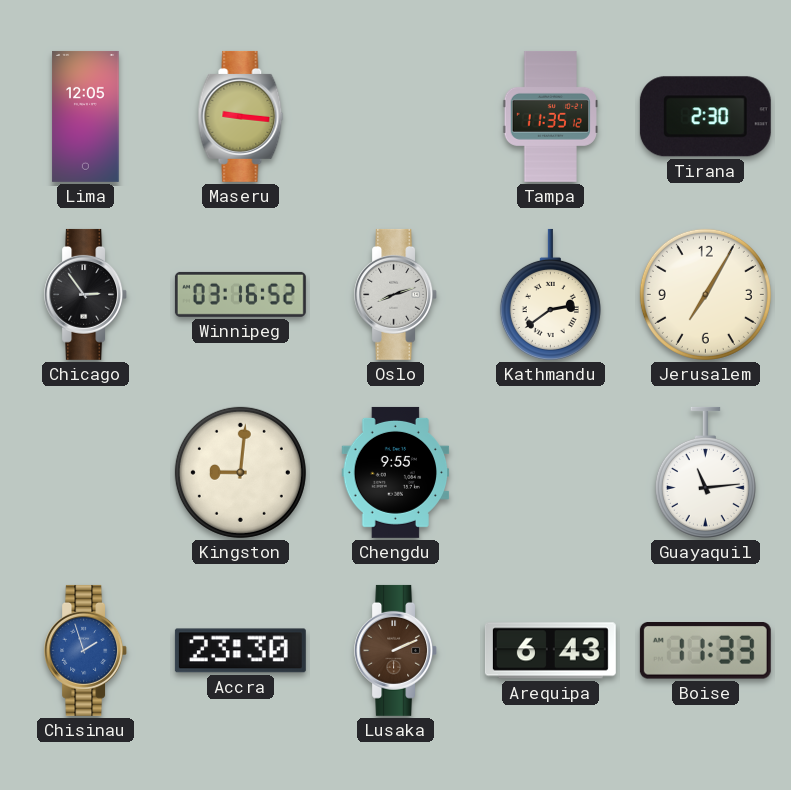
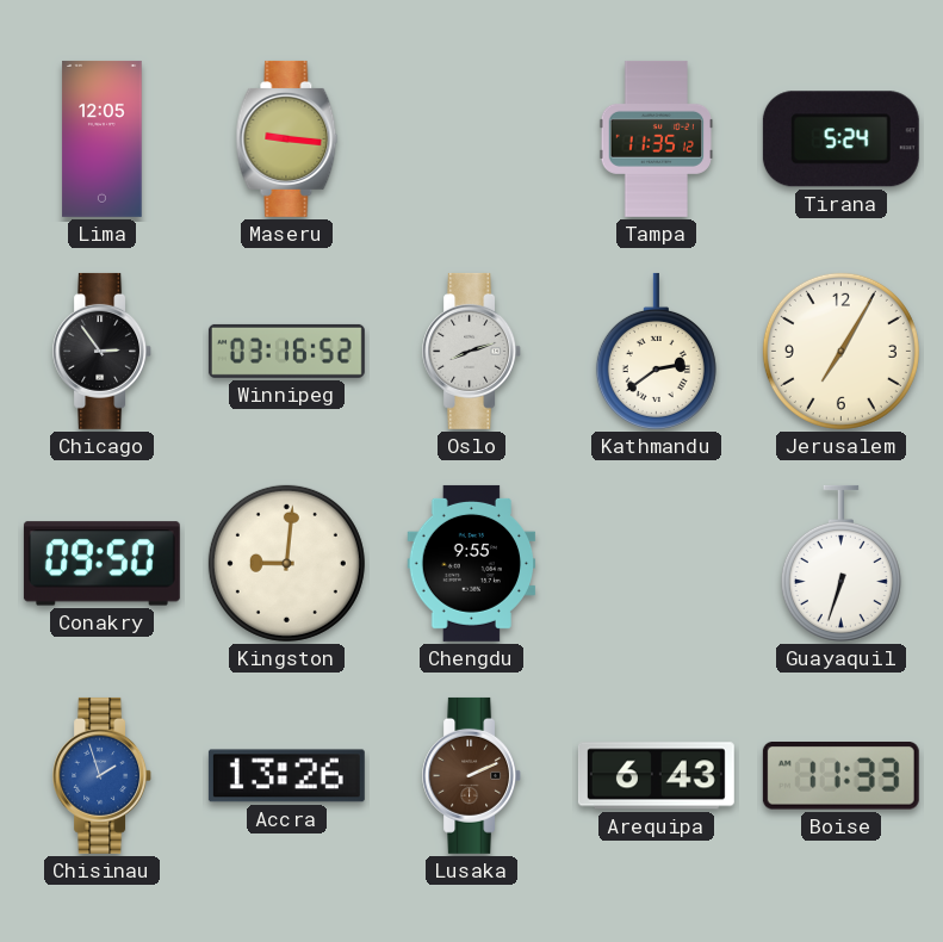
Tirana: 2:30 -> 5:24
Conakry: none -> 09:50
Guayaquil: 11:14 -> 6:33
Accra: 23:30 -> 13:26
